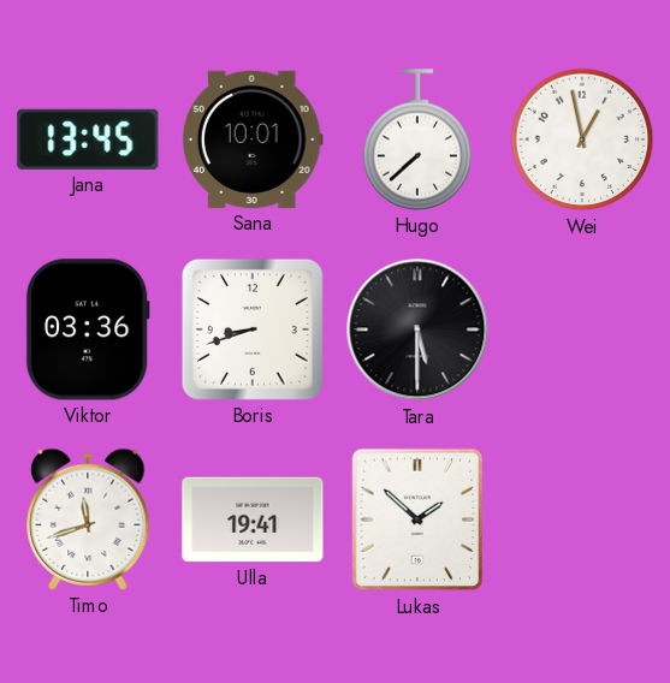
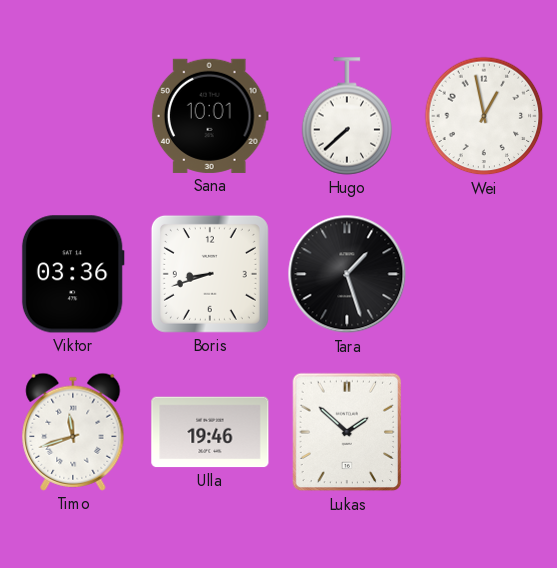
Jana: 13:45 -> none
Tara: 5:30 -> 1:27
Ulla: 19:41 -> 19:46
